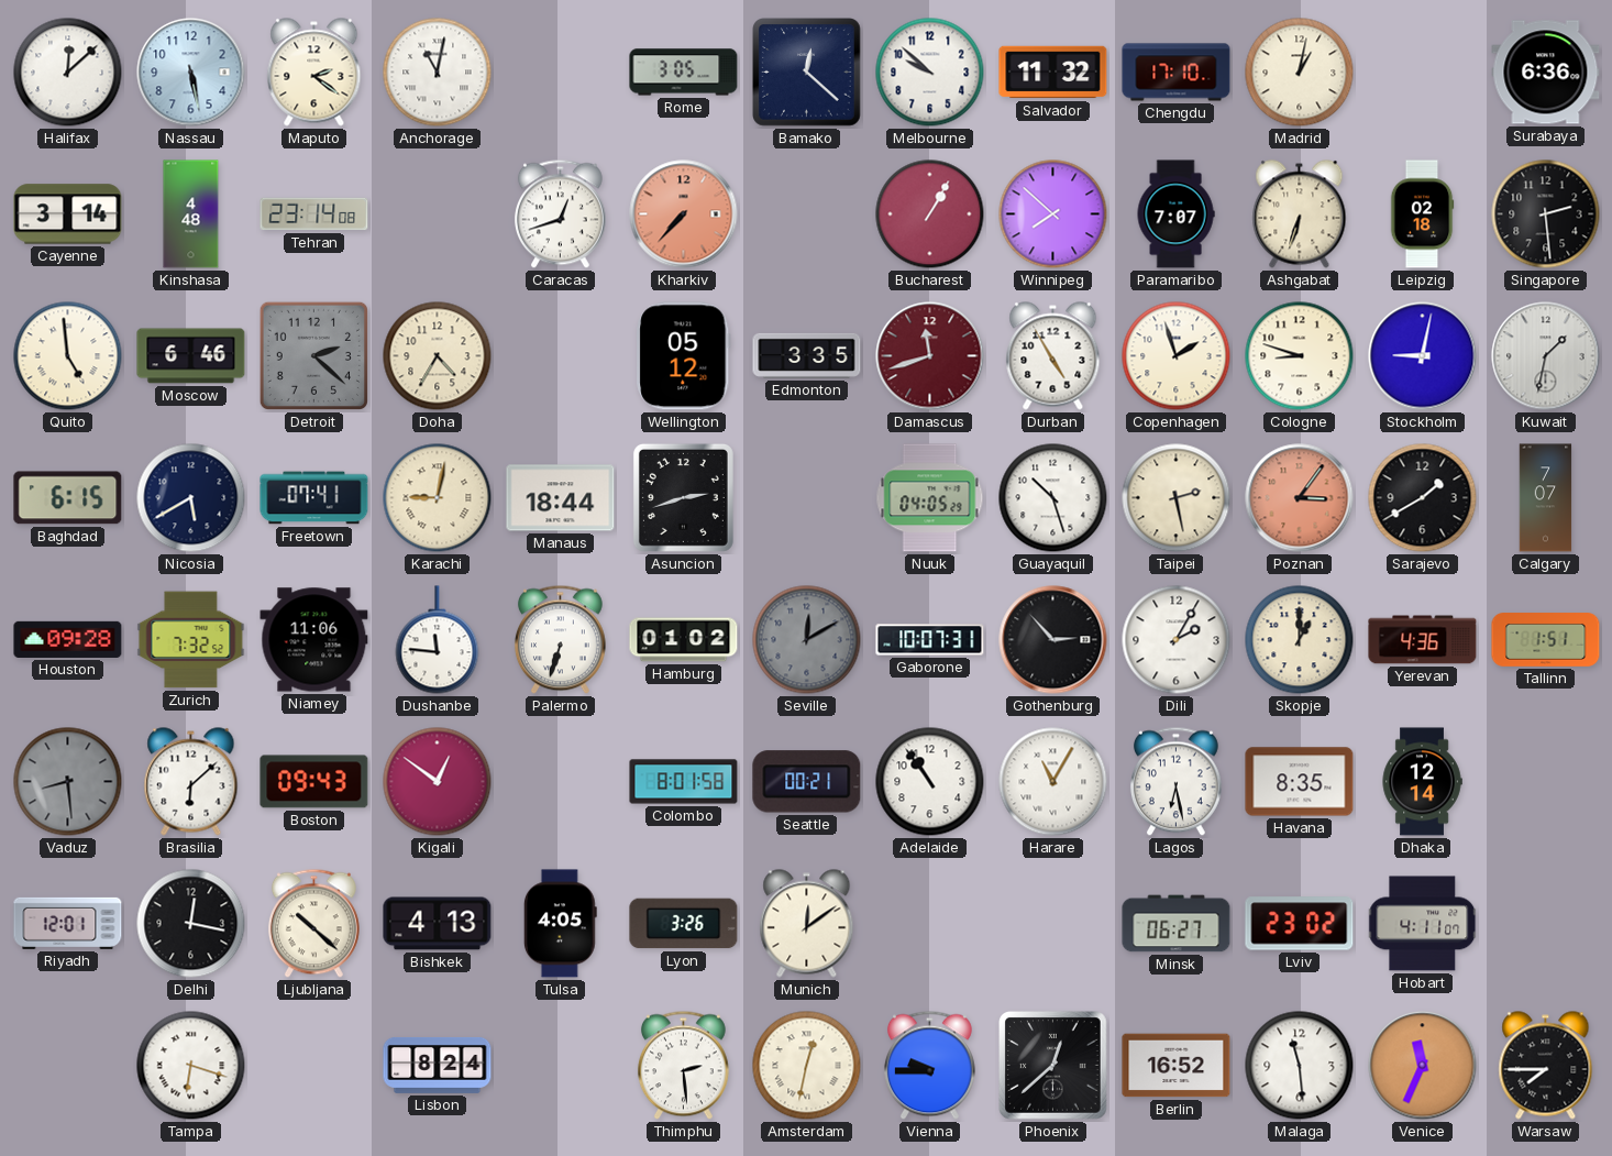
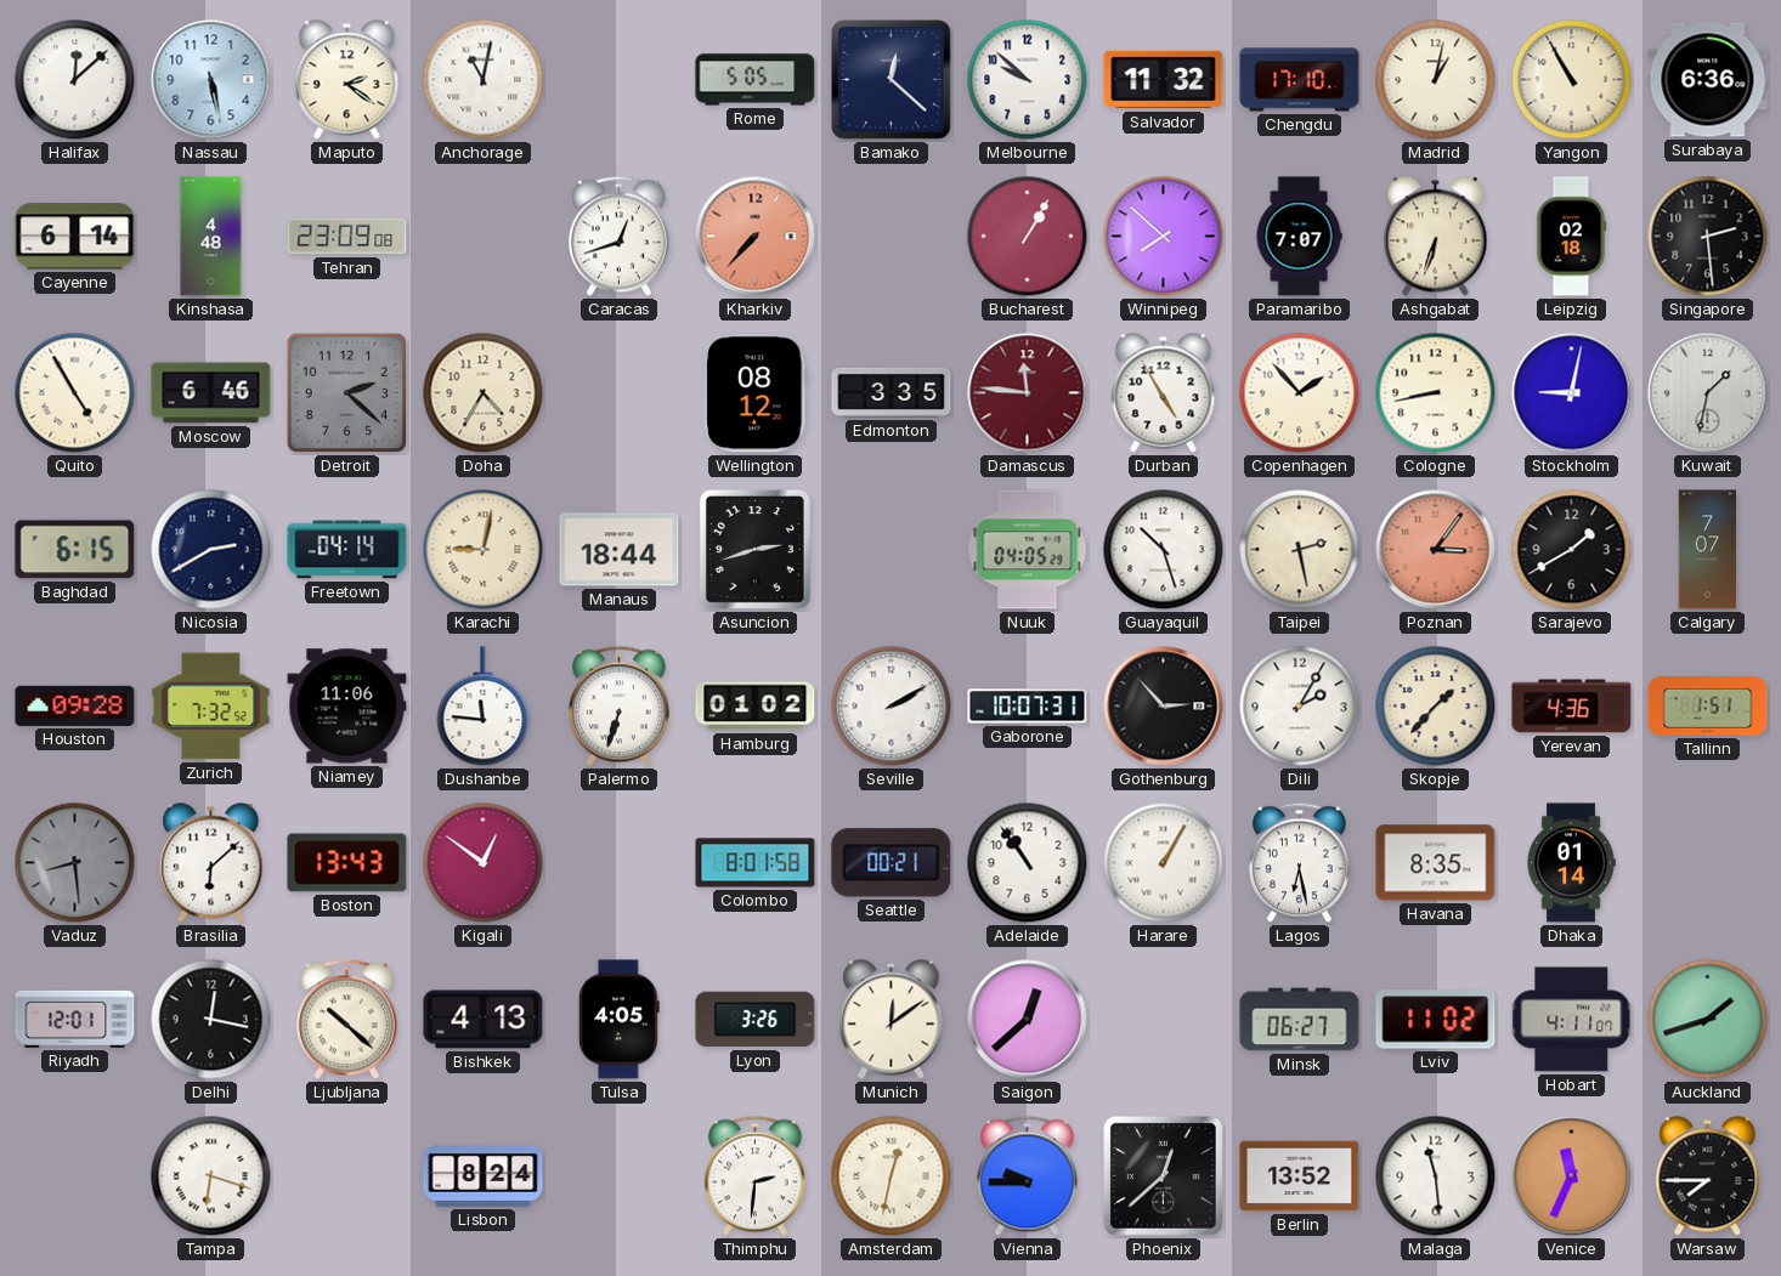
Rome: 3:05 -> 5:05
Yangon: none -> 10:55
Cayenne: 3:14 -> 6:14
Tehran: 23:14 -> 23:09
Quito: 4:59 -> 4:55
Wellington: 05:12 -> 08:12
Damascus: 11:42 -> 11:46
Copenhagen: 1:57 -> 1:53
Cologne: 8:48 -> 8:43
Nicosia: 5:40 -> 2:40
Freetown: 07:41 -> 04:14
Seville: 12:10 -> 2:10
Seville dial: grey -> white
Skopje: 1:00 -> 1:37
Boston: 09:43 -> 13:43
Harare: 11:05 -> 1:05
Dhaka: 12:14 -> 01:14
Saigon: none -> 12:38
Lviv: 23:02 -> 11:02
Auckland: none -> 1:42
Thimphu: 2:29 -> 2:31
Berlin: 16:52 -> 13:52
